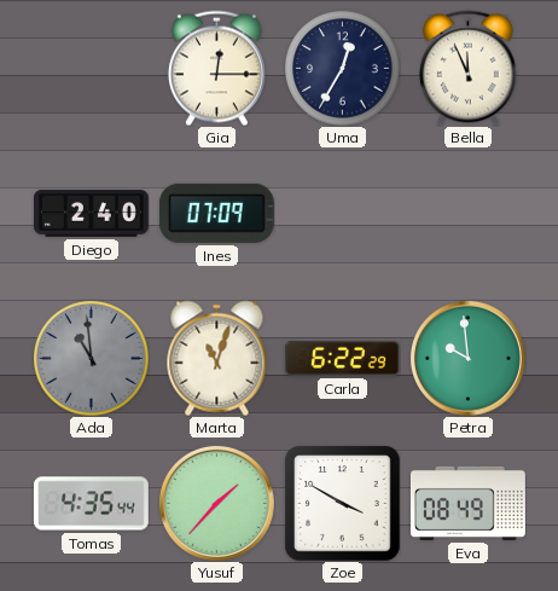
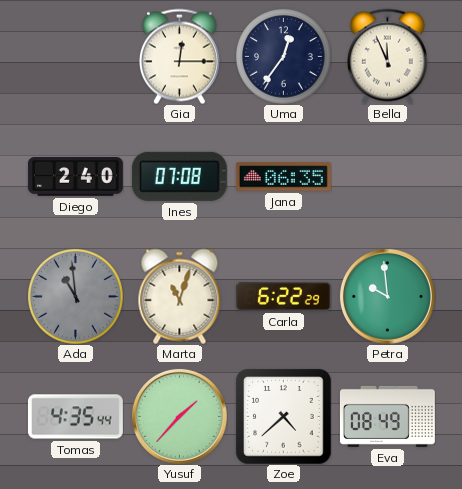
Uma: 12:35 -> 12:36
Ines: 07:09 -> 07:08
Jana: none -> 06:35
Zoe: 3:50 -> 4:38
